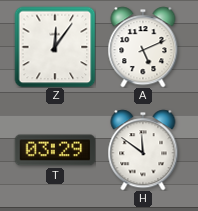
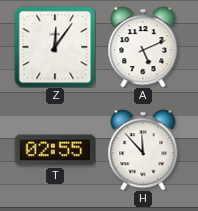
T: 03:29 -> 02:55
H: 11:51 -> 11:53
